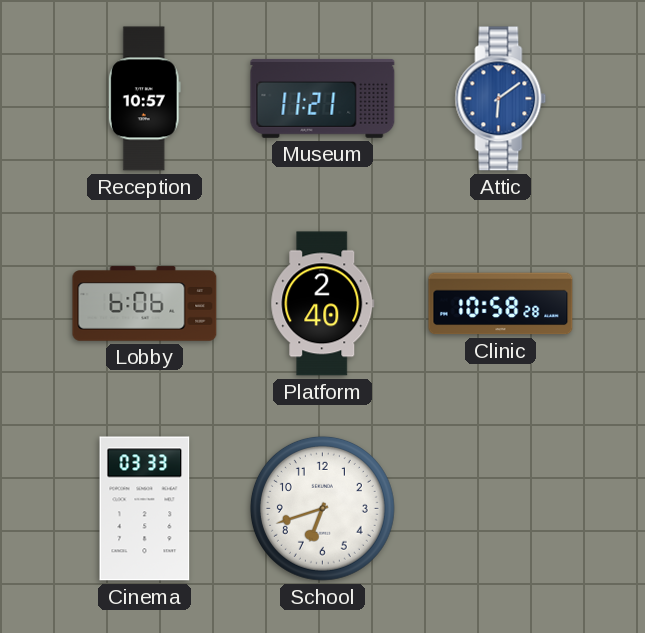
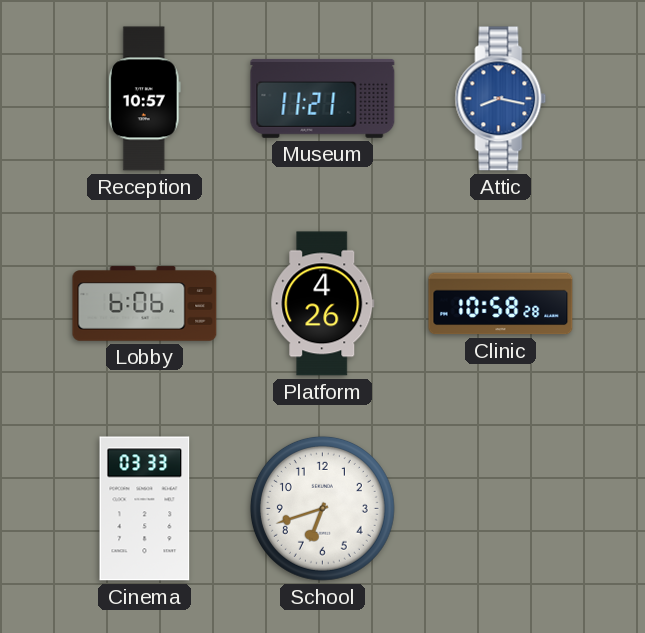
Attic: 6:09 -> 8:17
Platform: 2:40 -> 4:26
